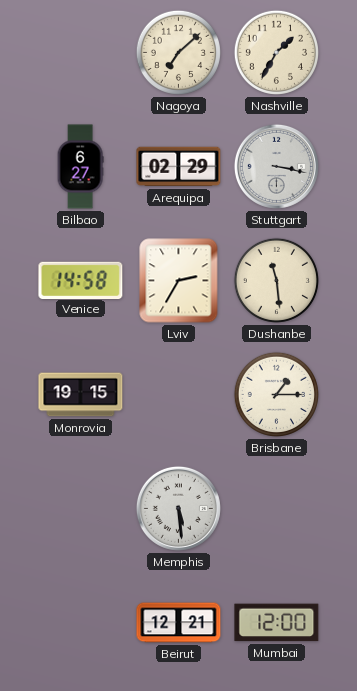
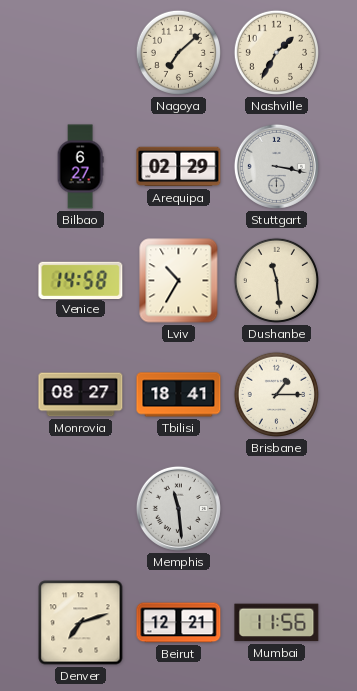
Lviv: 2:35 -> 10:35
Monrovia: 19:15 -> 08:27
Tbilisi: none -> 18:41
Memphis: 5:29 -> 11:29
Denver: none -> 7:12
Mumbai: 12:00 -> 11:56
